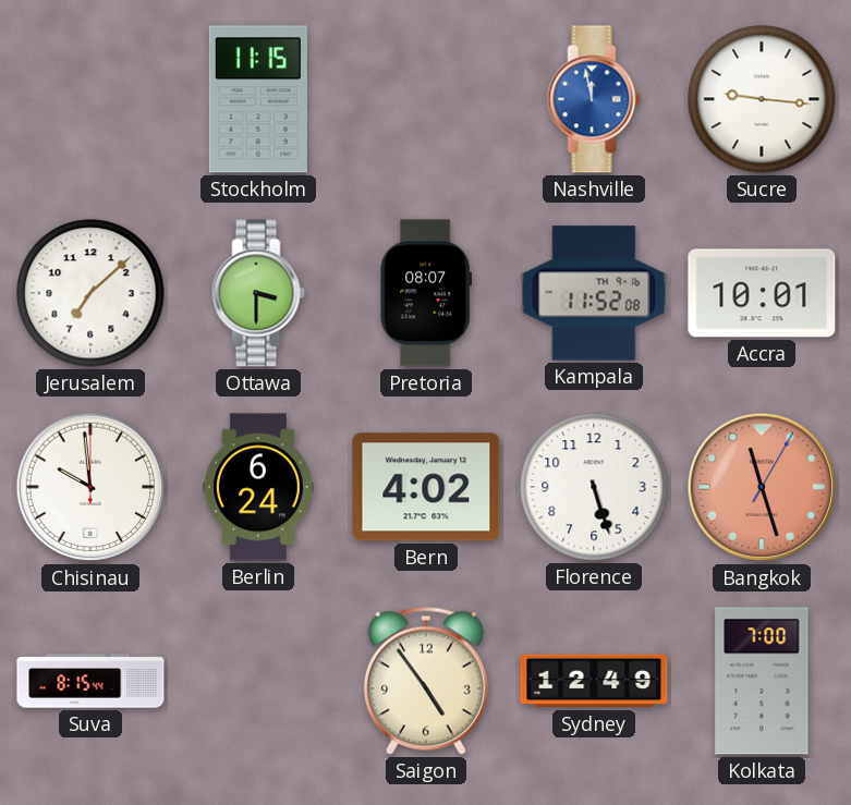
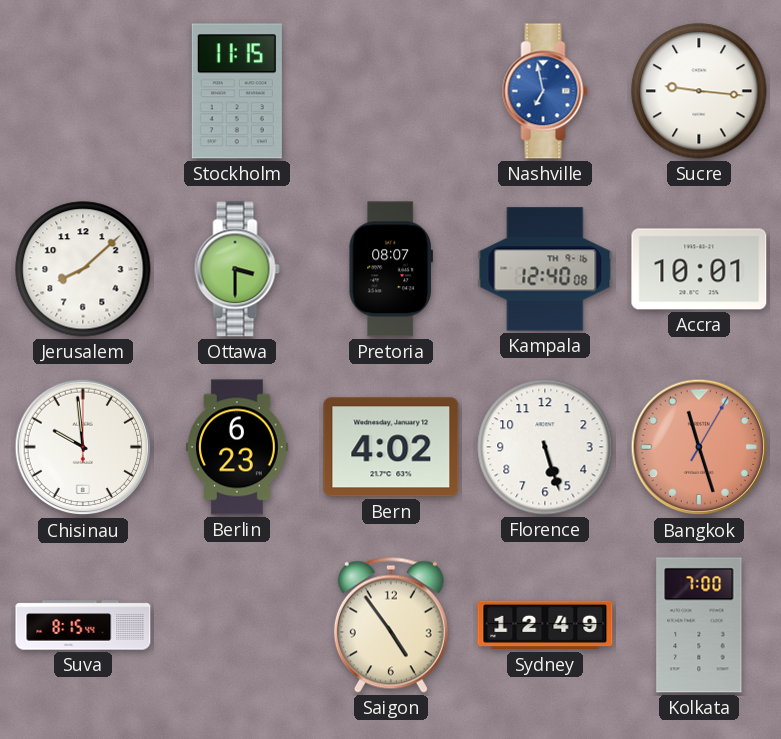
Nashville: 11:58 -> 6:58
Jerusalem: 7:08 -> 8:08
Kampala: 11:52 -> 12:40
Berlin: 6:24 -> 6:23
